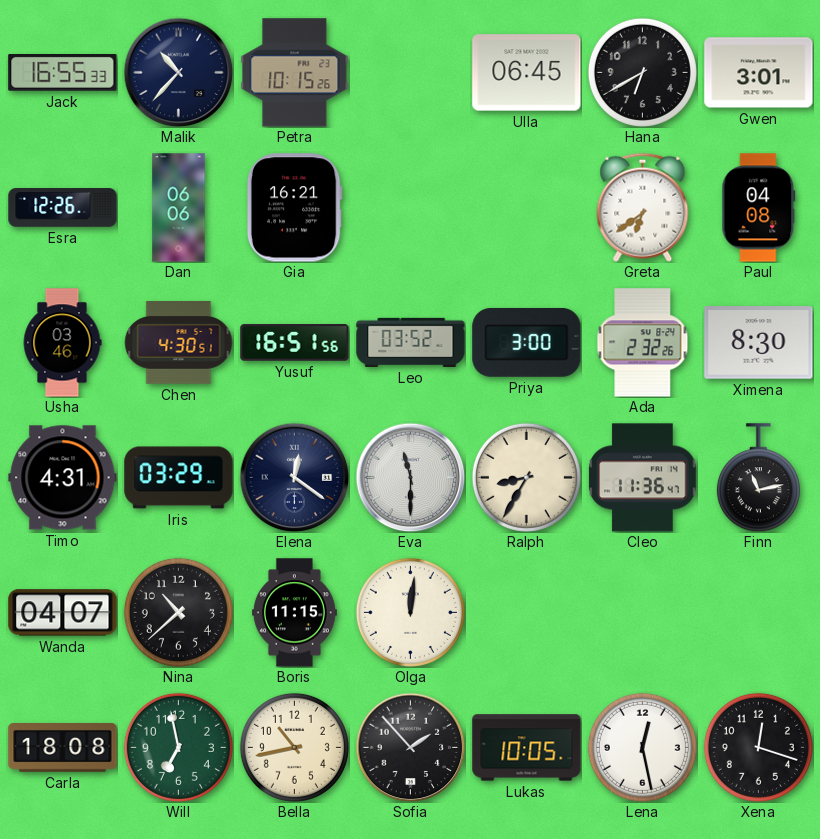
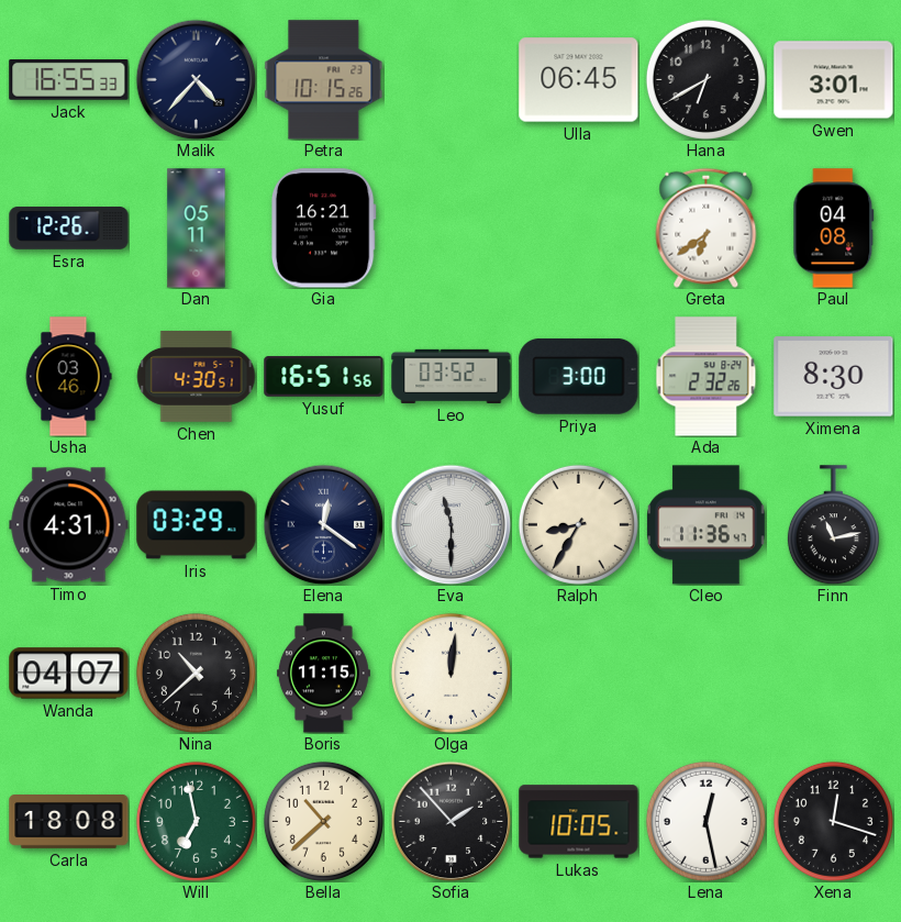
Malik: 10:37 -> 4:37
Dan: 06:06 -> 05:11
Bella: 10:43 -> 10:38
